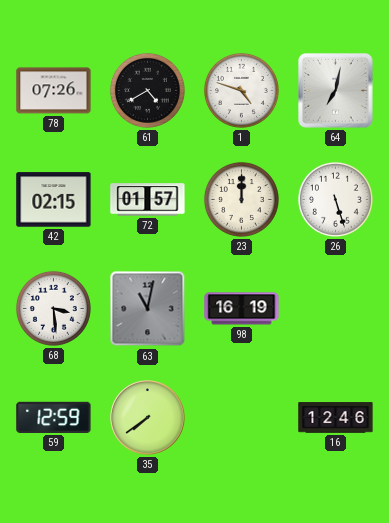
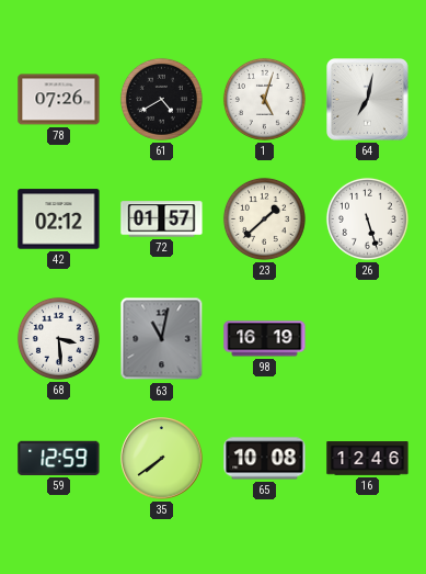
1: 4:48 -> 5:03
42: 02:15 -> 02:12
23: 12:00 -> 1:38
65: none -> 10:08
